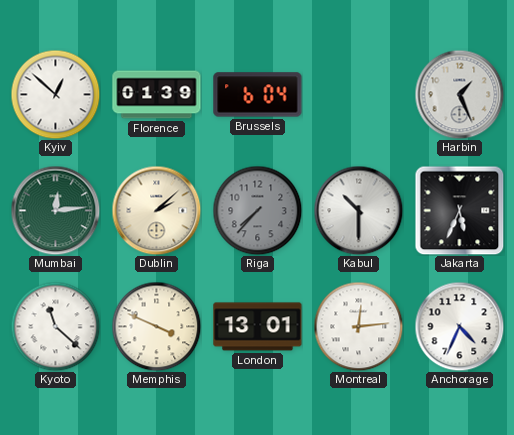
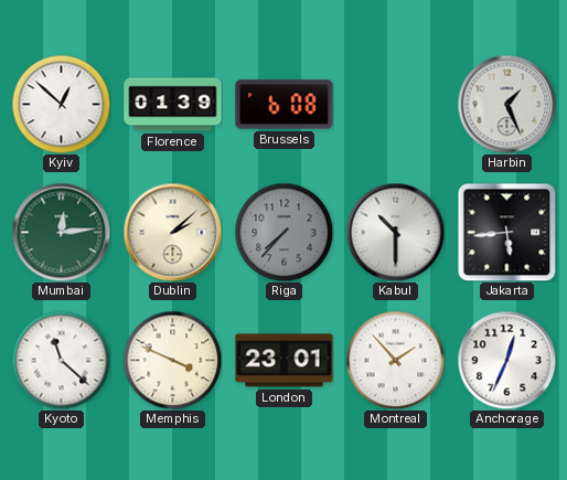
Brussels: 6:04 -> 6:08
Jakarta: 5:34 -> 5:44
London: 13:01 -> 23:01
Montreal: 12:14 -> 1:53
Anchorage: 4:34 -> 12:34
